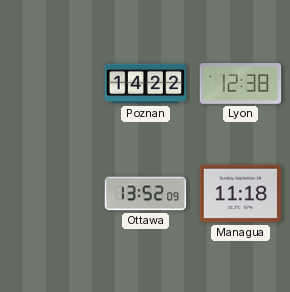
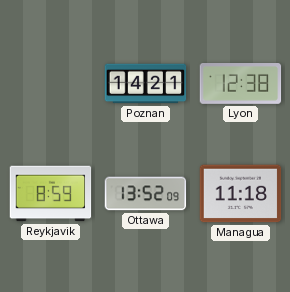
Poznan: 14:22 -> 14:21
Reykjavik: none -> 8:59
